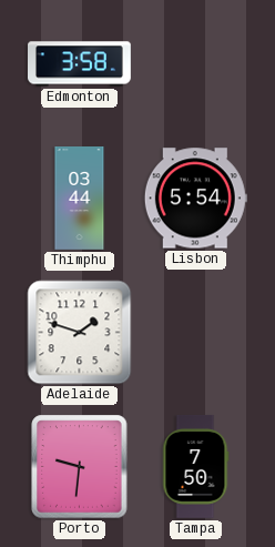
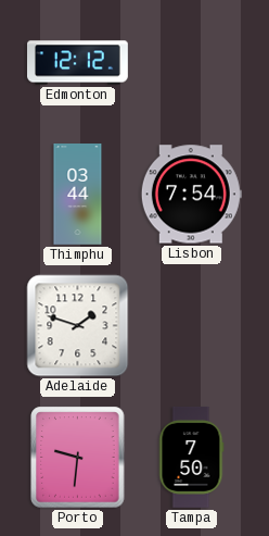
Edmonton: 3:58 -> 12:12
Lisbon: 5:54 -> 7:54
